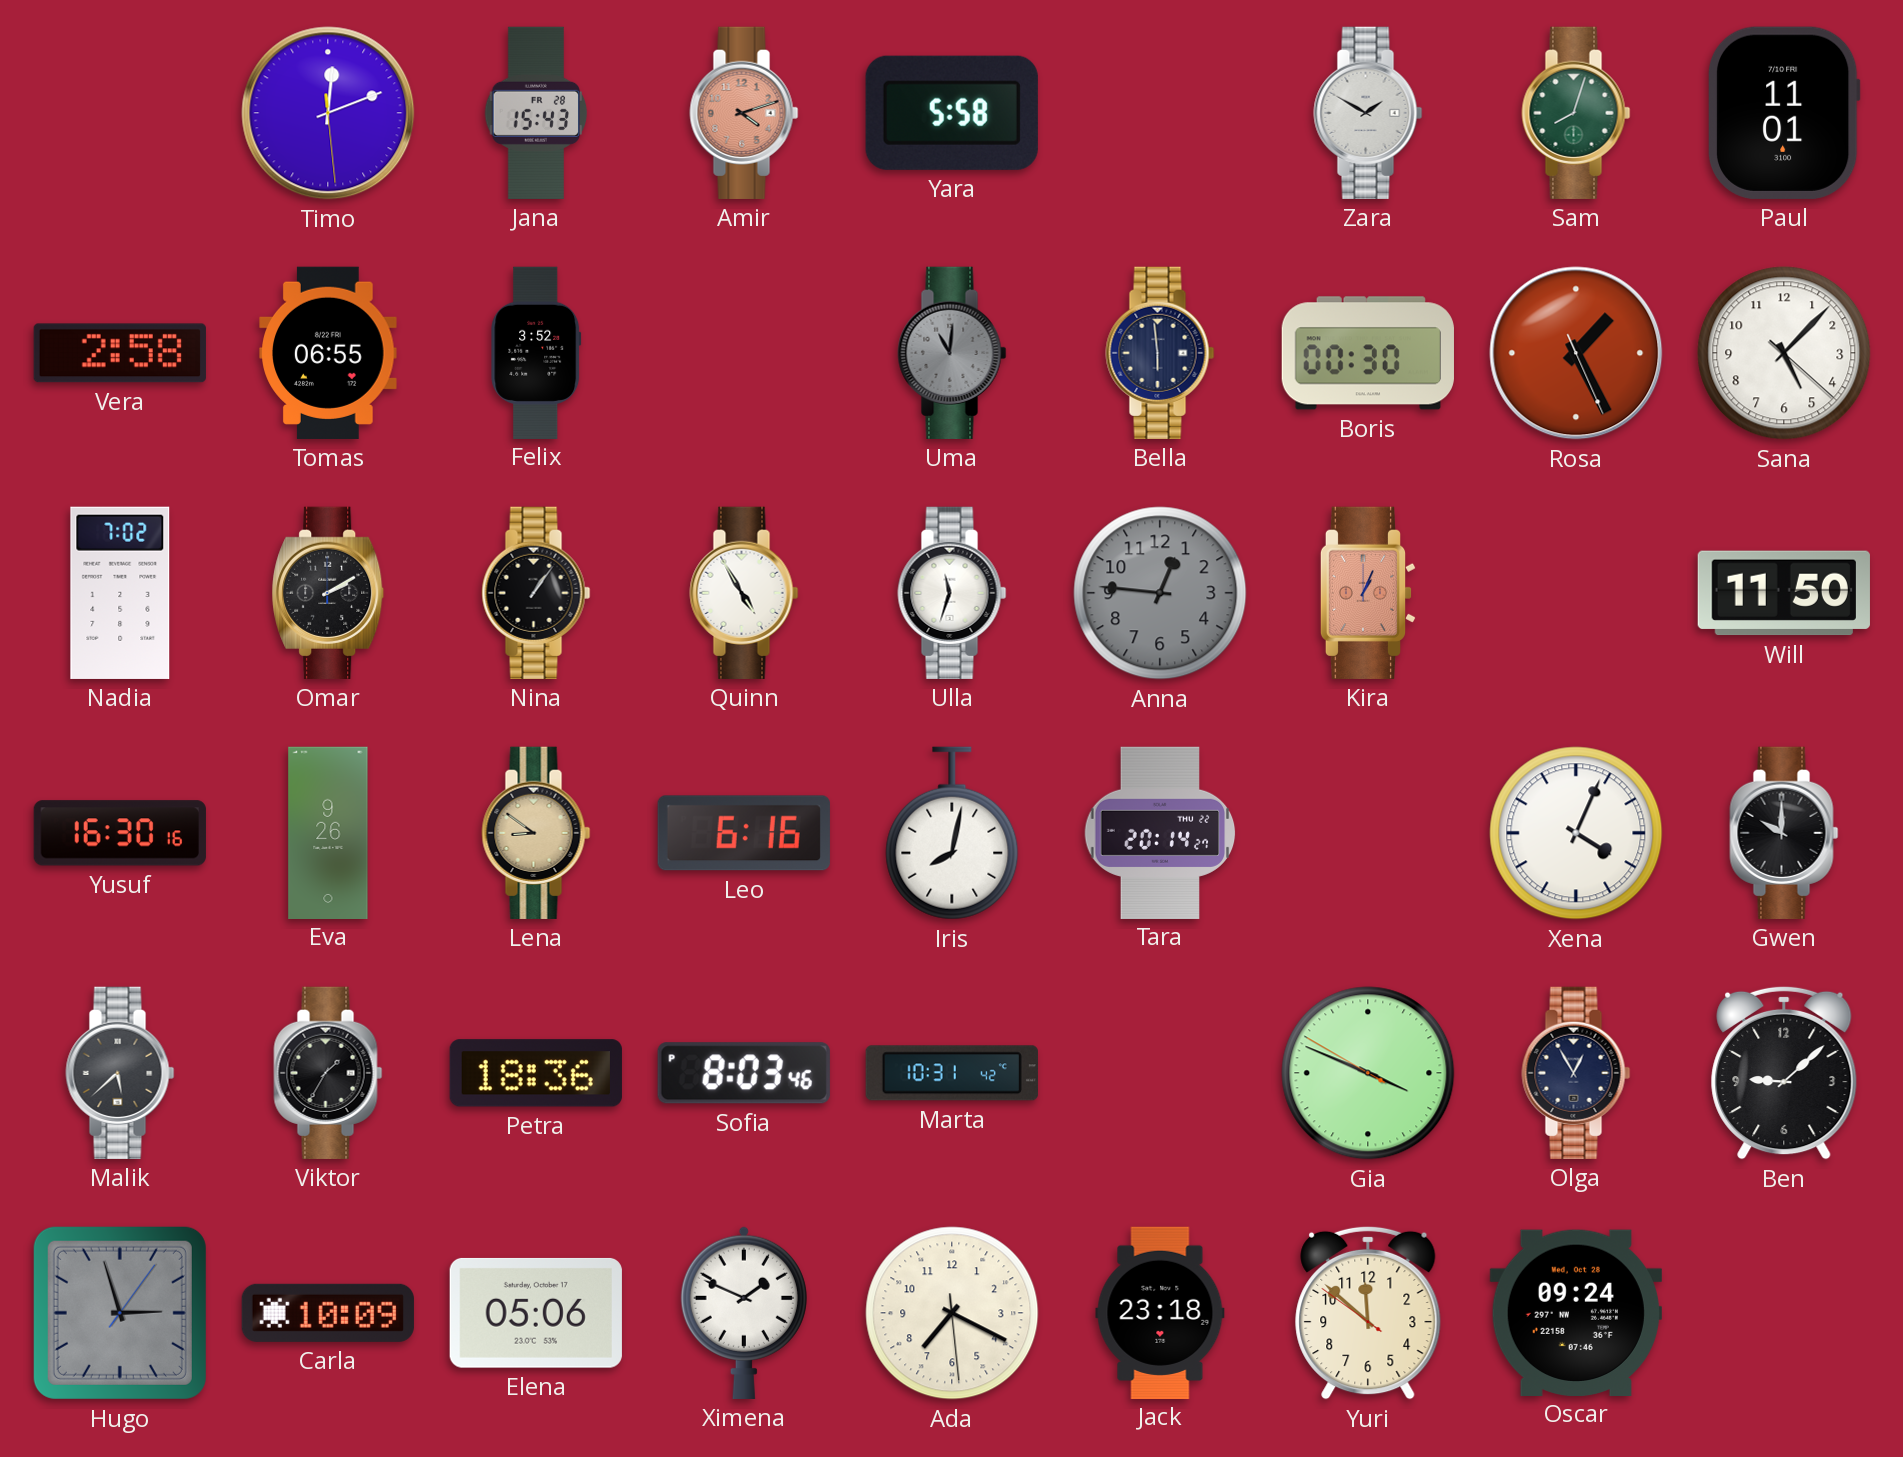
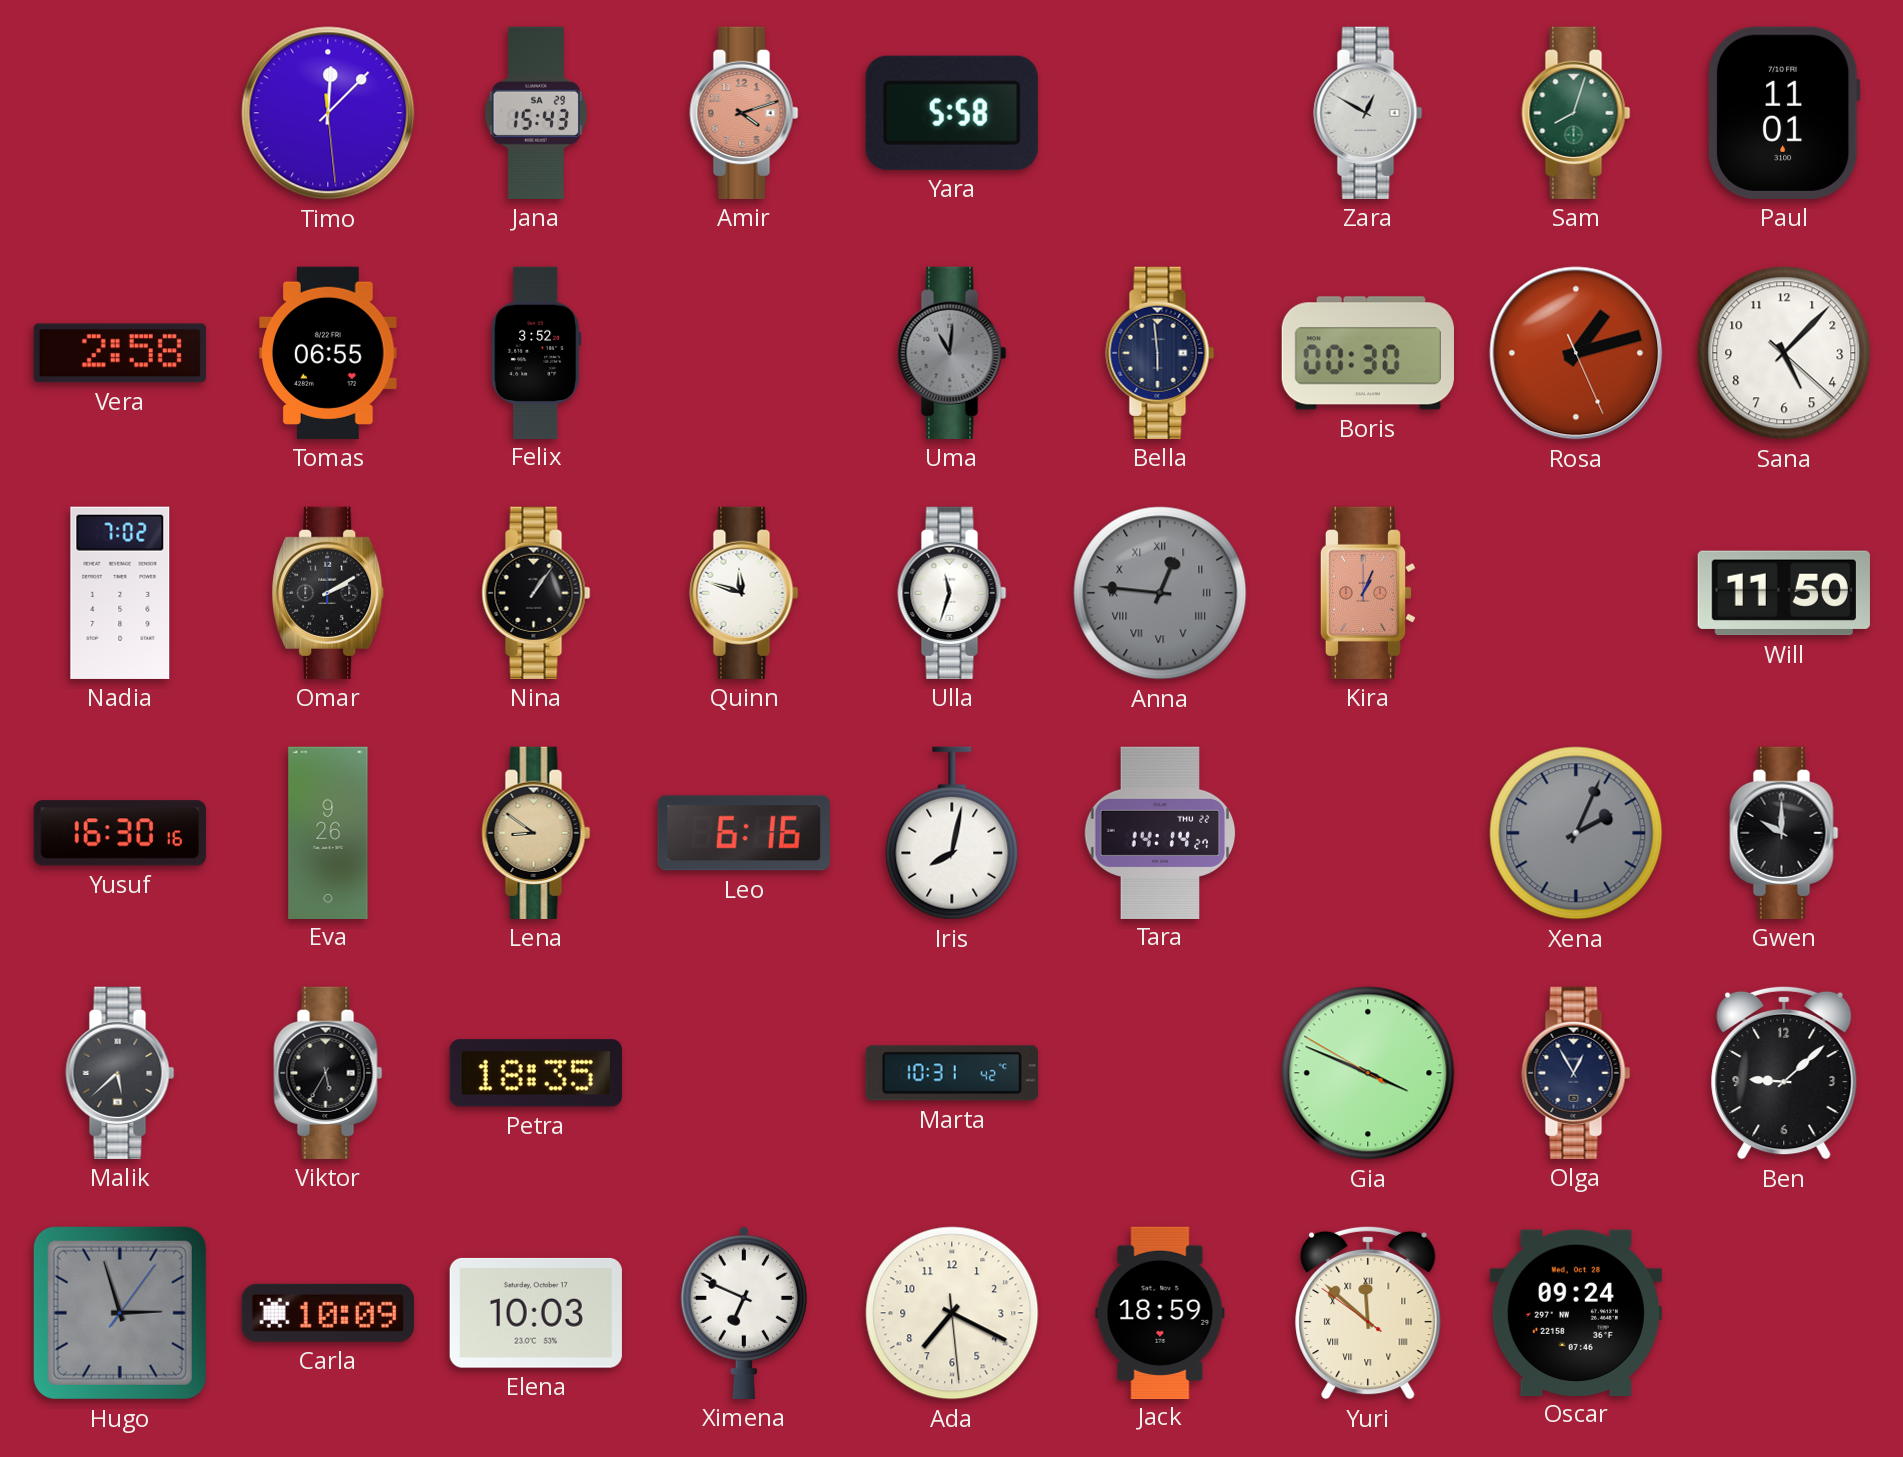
Timo: 12:11 -> 12:07
Jana date: FR 28 -> SA 29
Zara: 1:50 -> 12:50
Rosa: 1:25 -> 1:12
Quinn: 4:55 -> 11:48
Anna numerals: Arabic -> Roman
Tara: 20:14 -> 14:14
Xena: 4:04 -> 2:04
Xena dial: white -> grey
Viktor: 1:35 -> 5:35
Petra: 18:36 -> 18:35
Sofia: 8:03 -> none
Elena: 05:06 -> 10:03
Ximena: 1:49 -> 6:49
Jack: 23:18 -> 18:59
Yuri numerals: Arabic -> Roman
